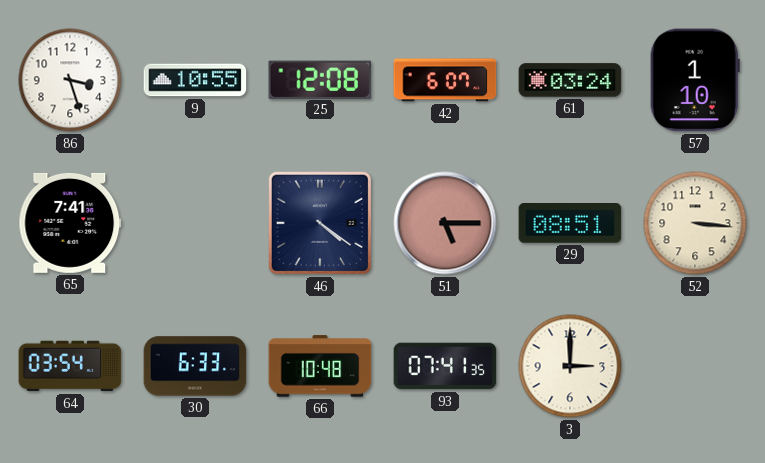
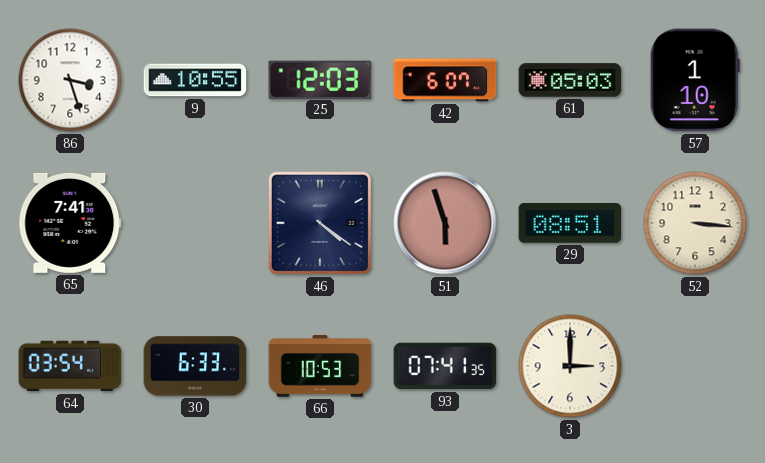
25: 12:08 -> 12:03
61: 03:24 -> 05:03
51: 5:15 -> 5:57
66: 10:48 -> 10:53
